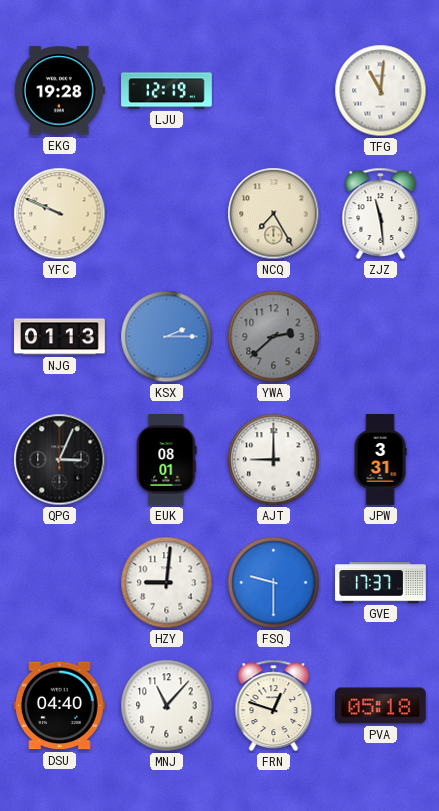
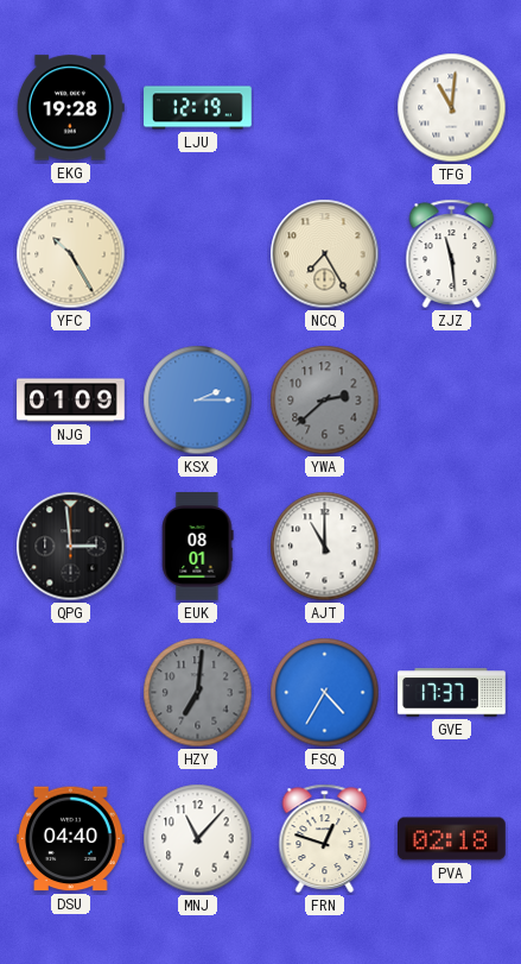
YFC: 9:49 -> 10:25
NJG: 01:13 -> 01:09
QPG: 3:04 -> 2:59
AJT: 9:00 -> 11:00
JPW: 3:31 -> none
HZY: 9:01 -> 7:01
HZY dial: white -> grey
FSQ: 9:30 -> 4:35
PVA: 05:18 -> 02:18
